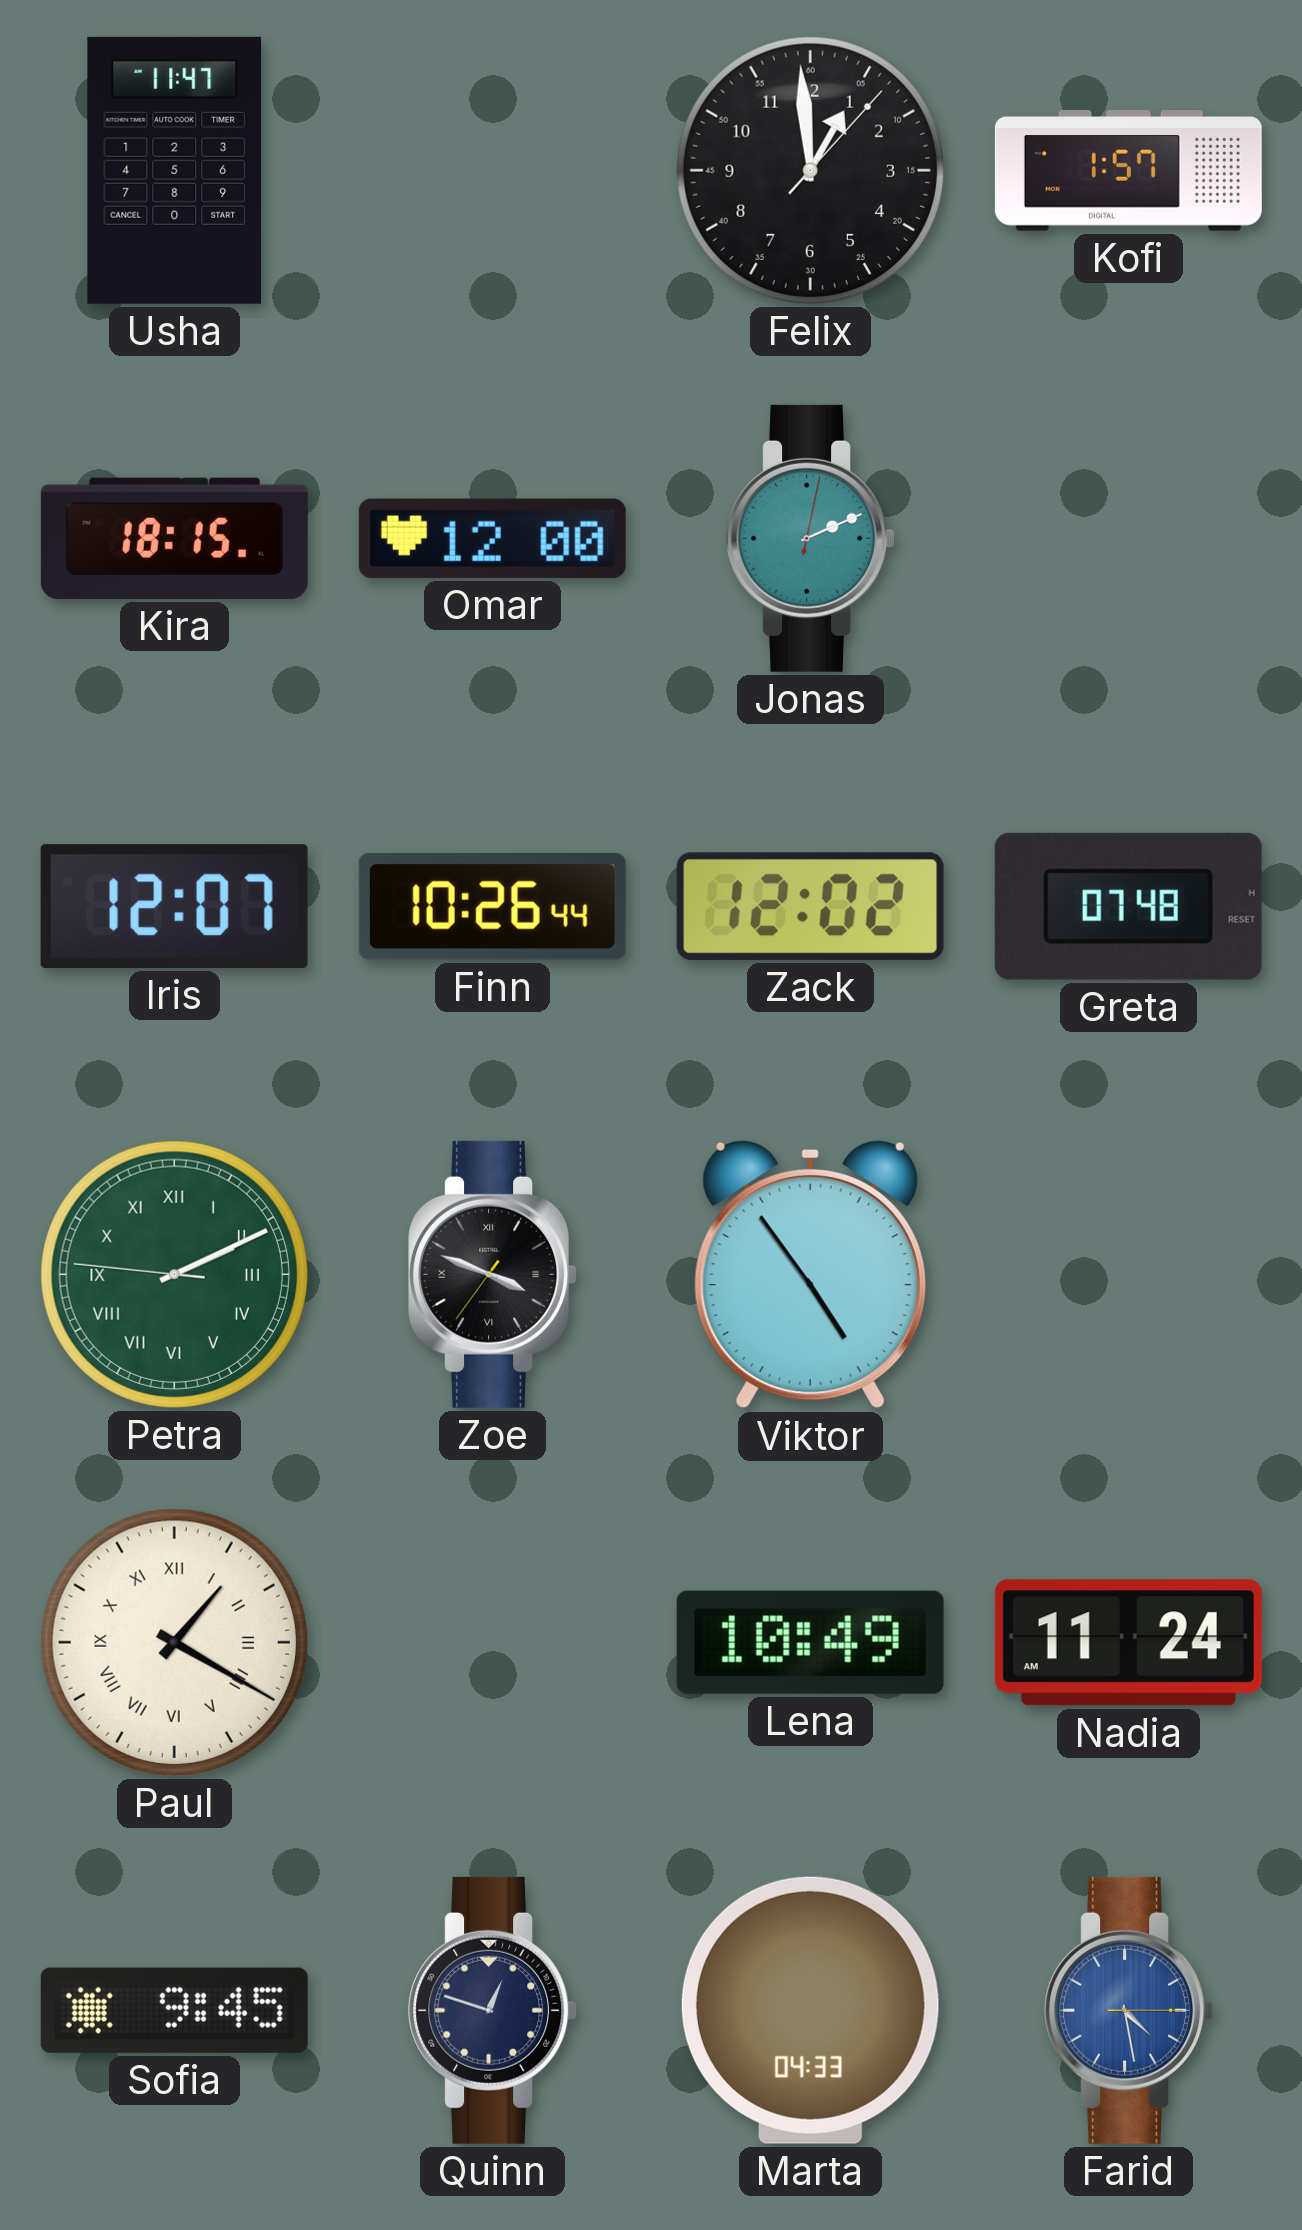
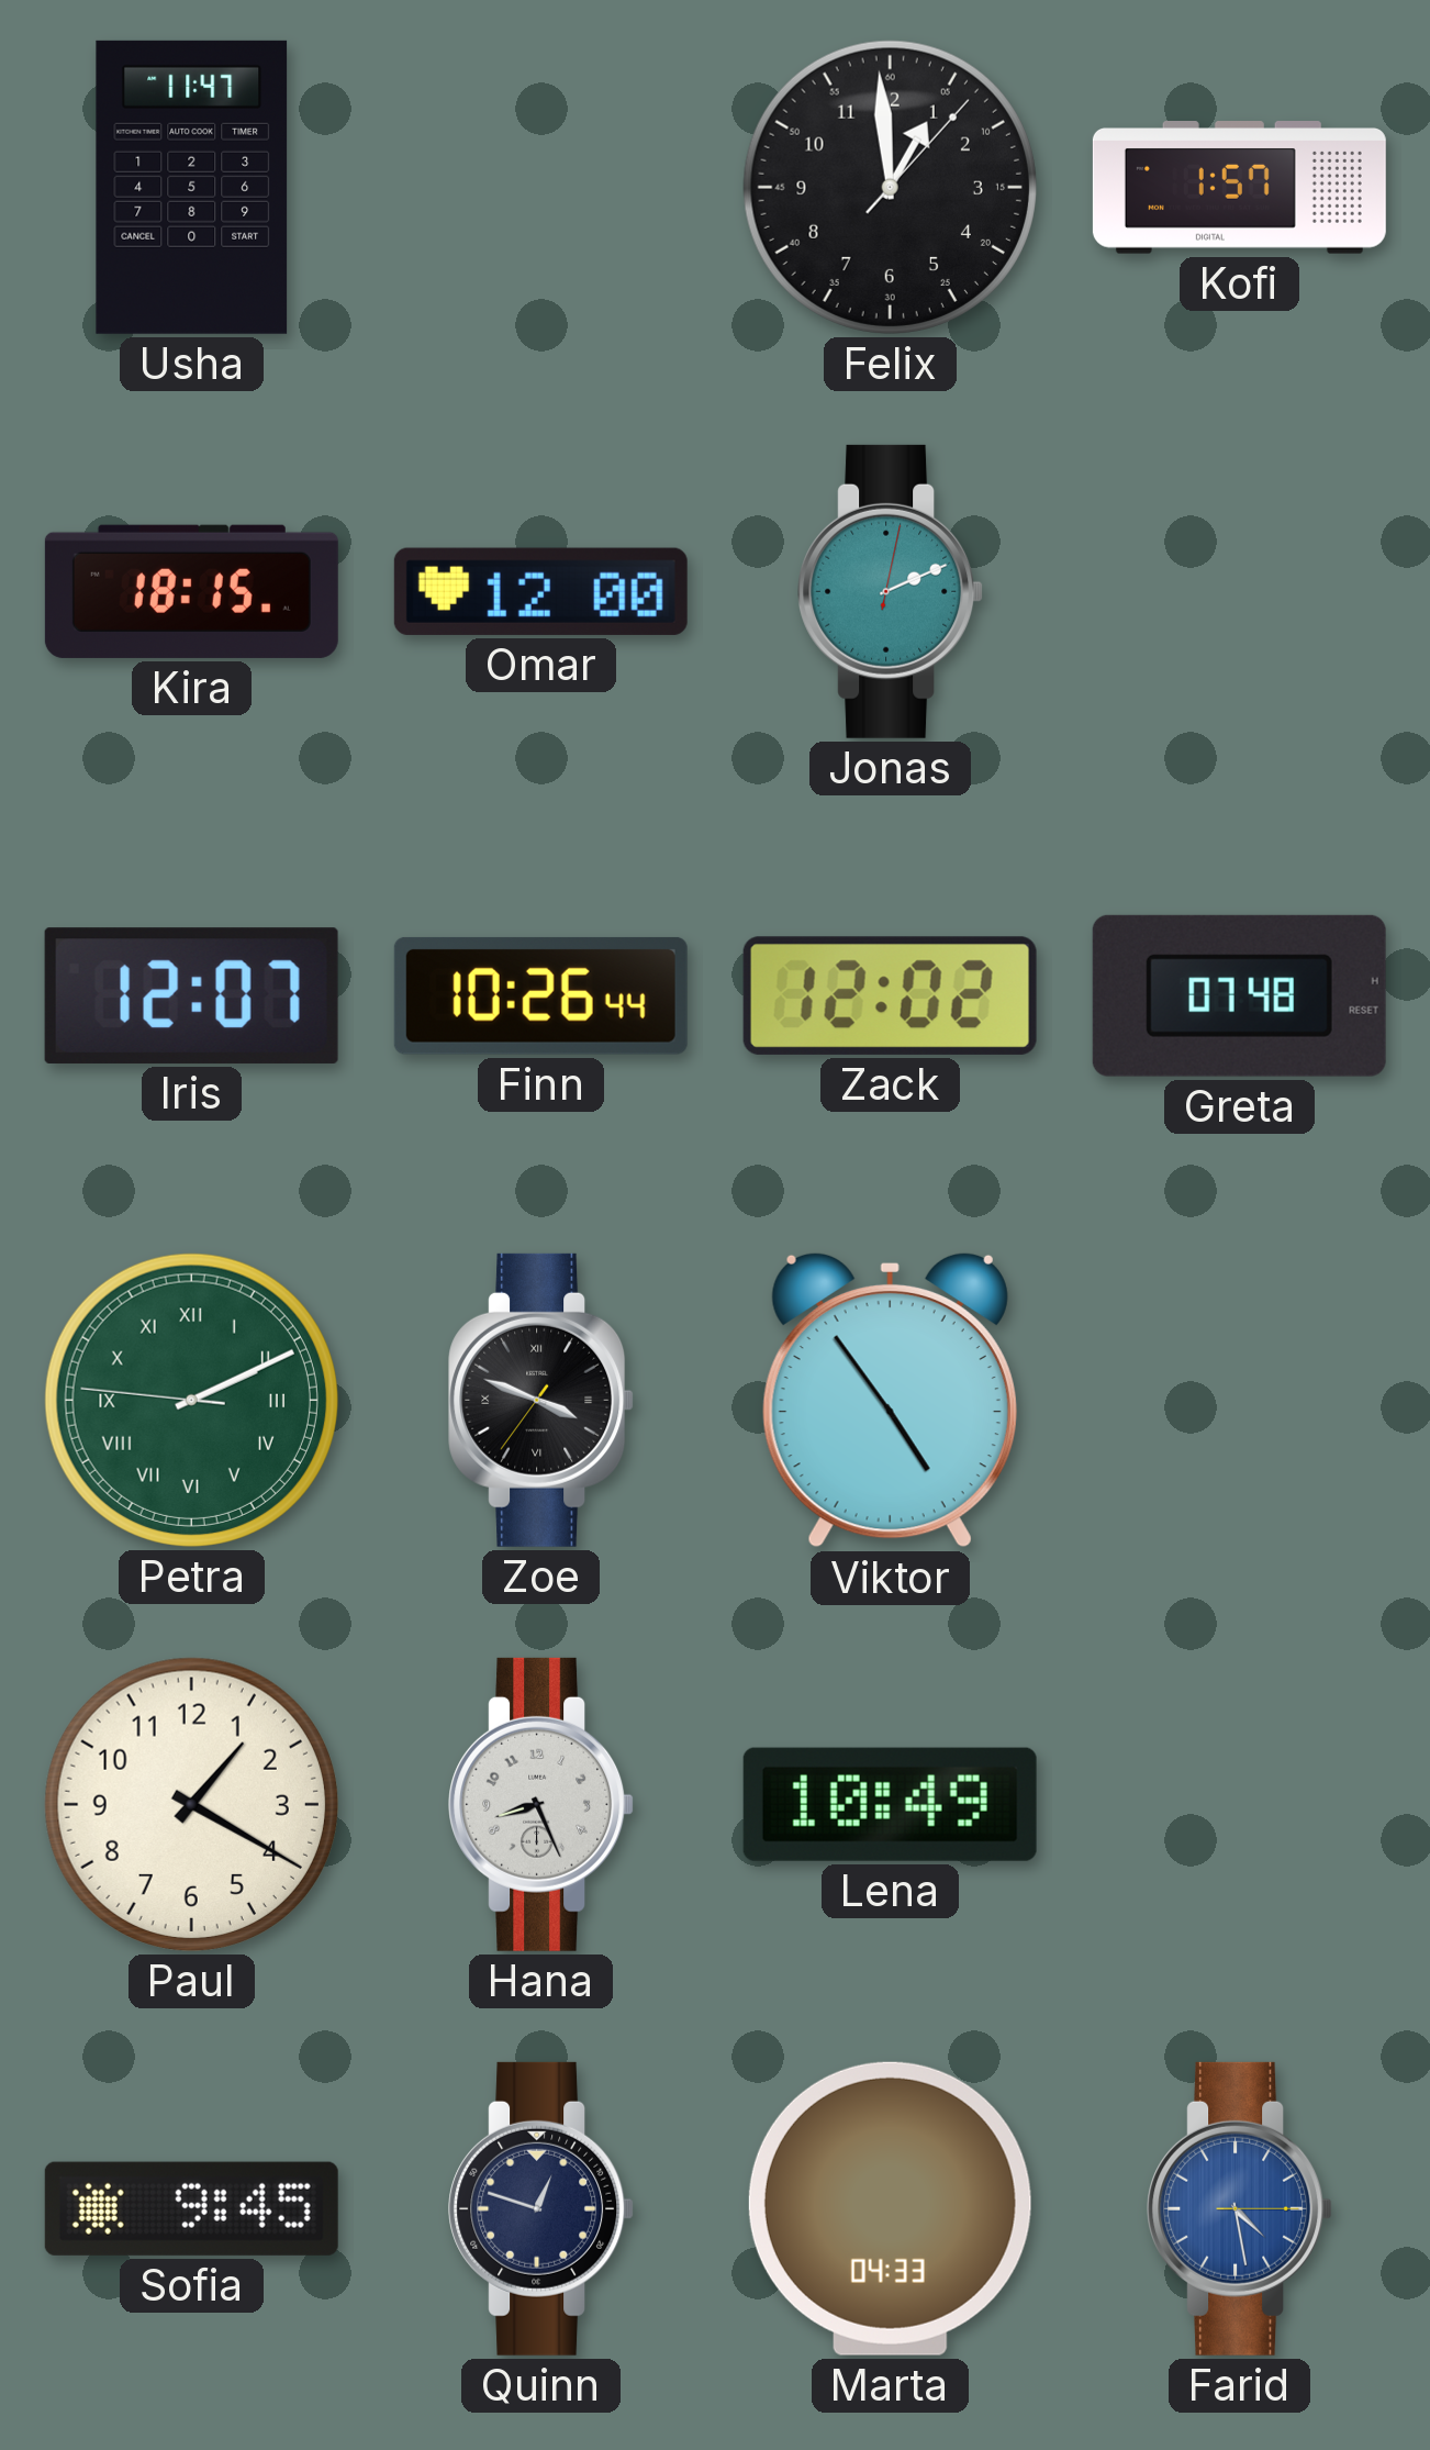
Paul numerals: Roman -> Arabic
Hana: none -> 8:26
Nadia: 11:24 -> none
